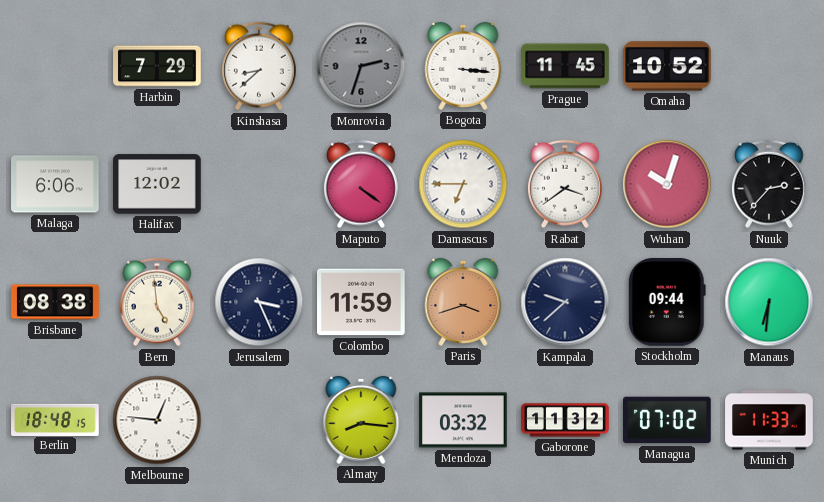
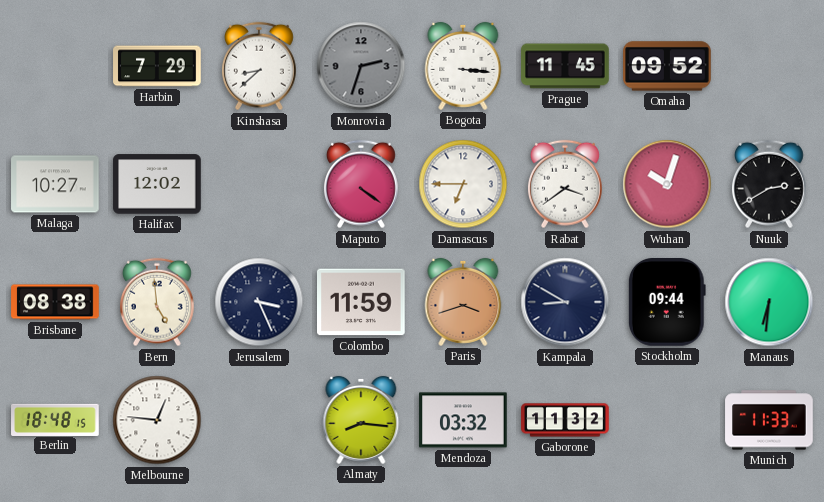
Omaha: 10:52 -> 09:52
Malaga: 6:06 -> 10:27
Nuuk: 2:37 -> 2:40
Kampala: 9:38 -> 8:50
Managua: 07:02 -> none
